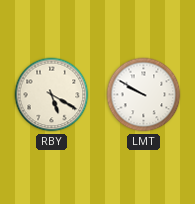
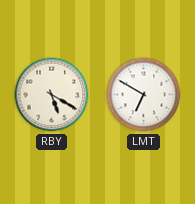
LMT: 9:50 -> 6:50
